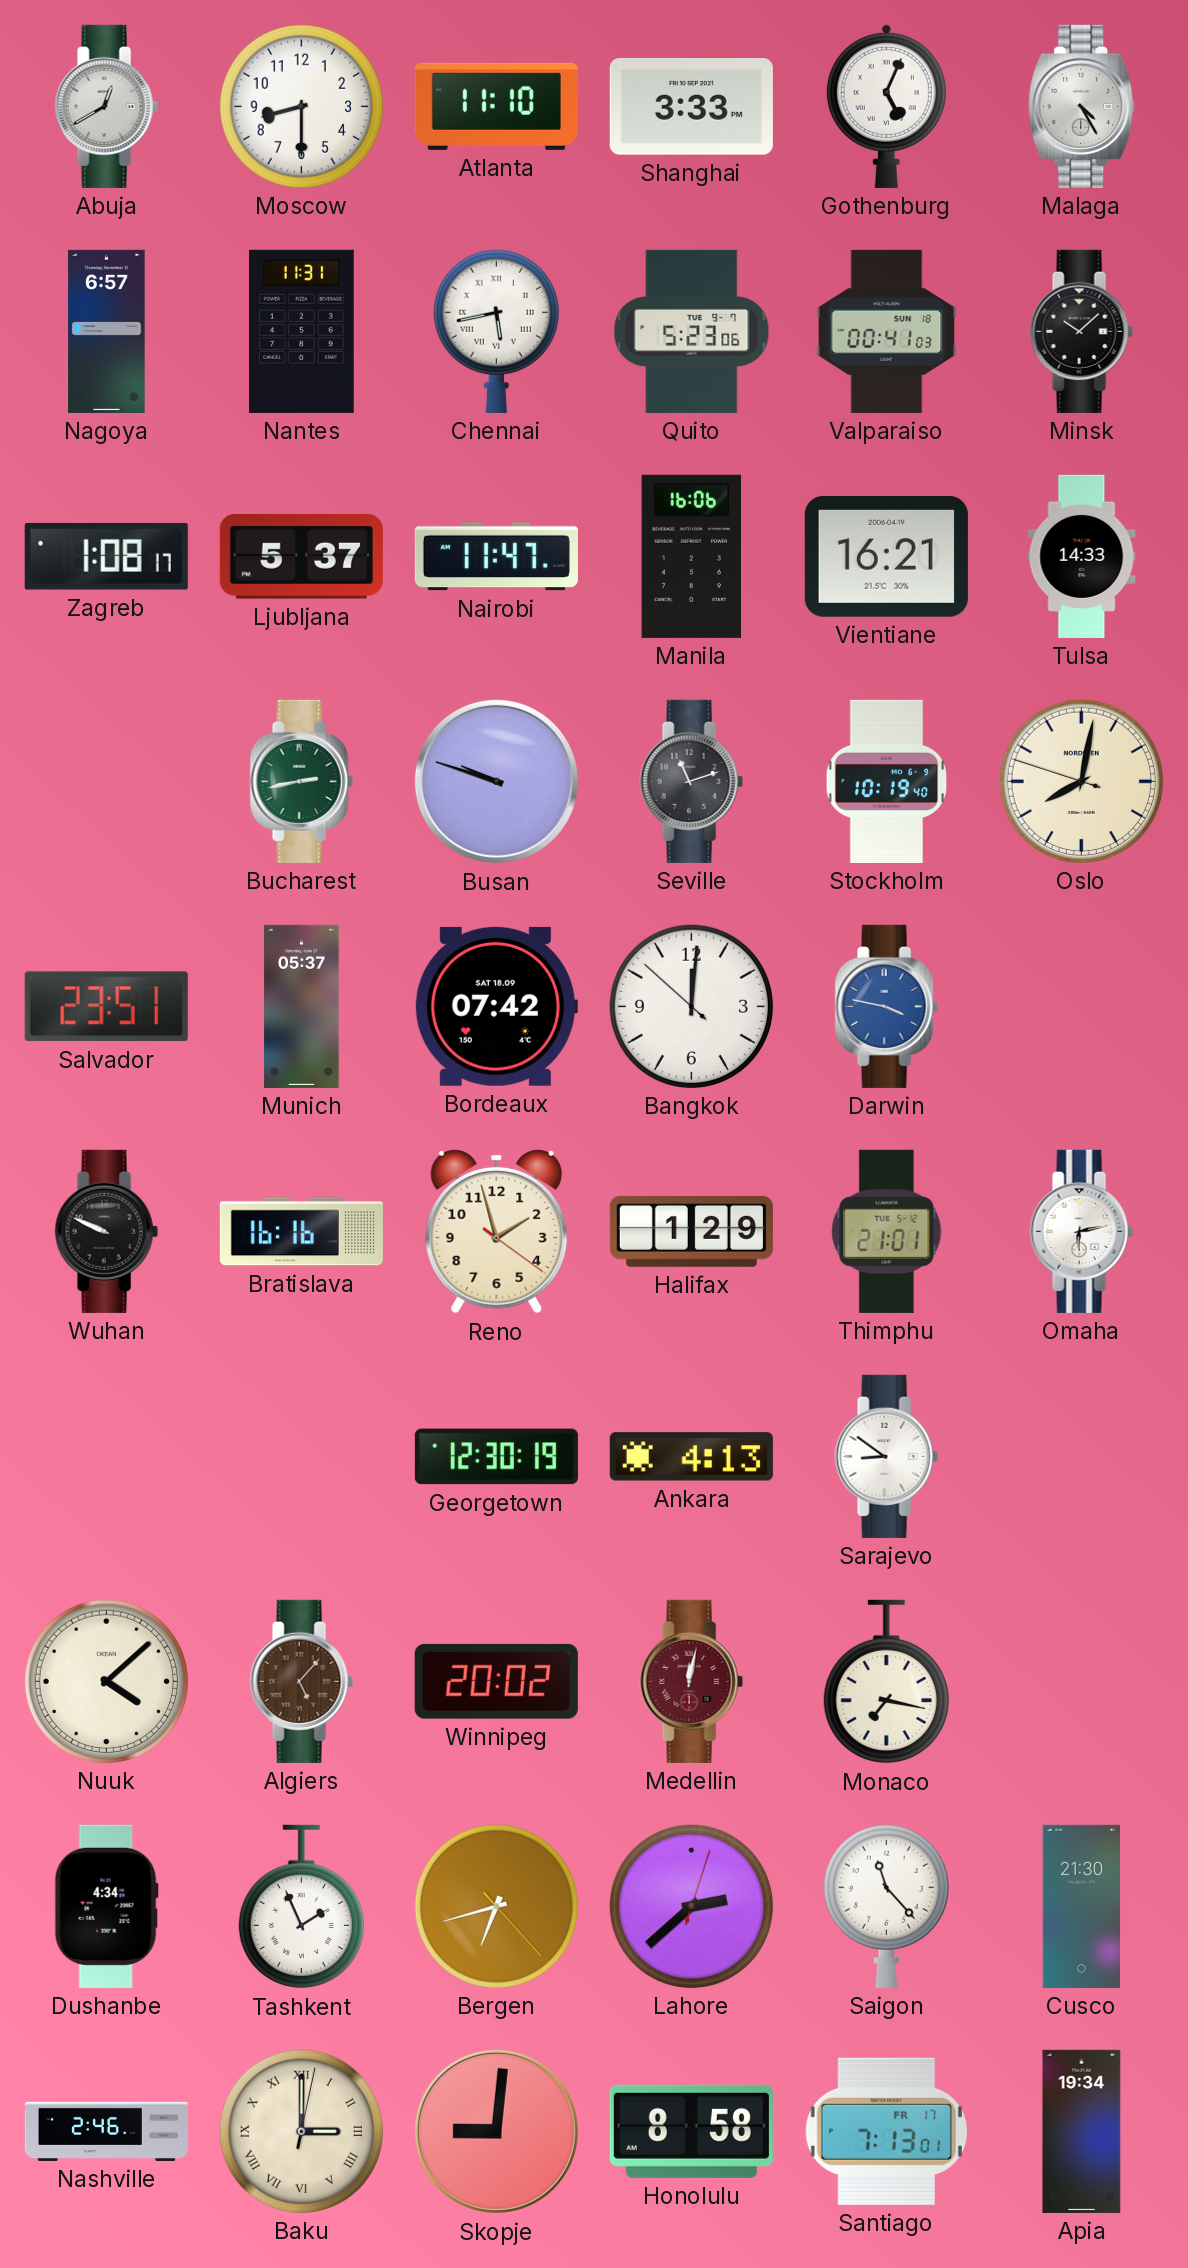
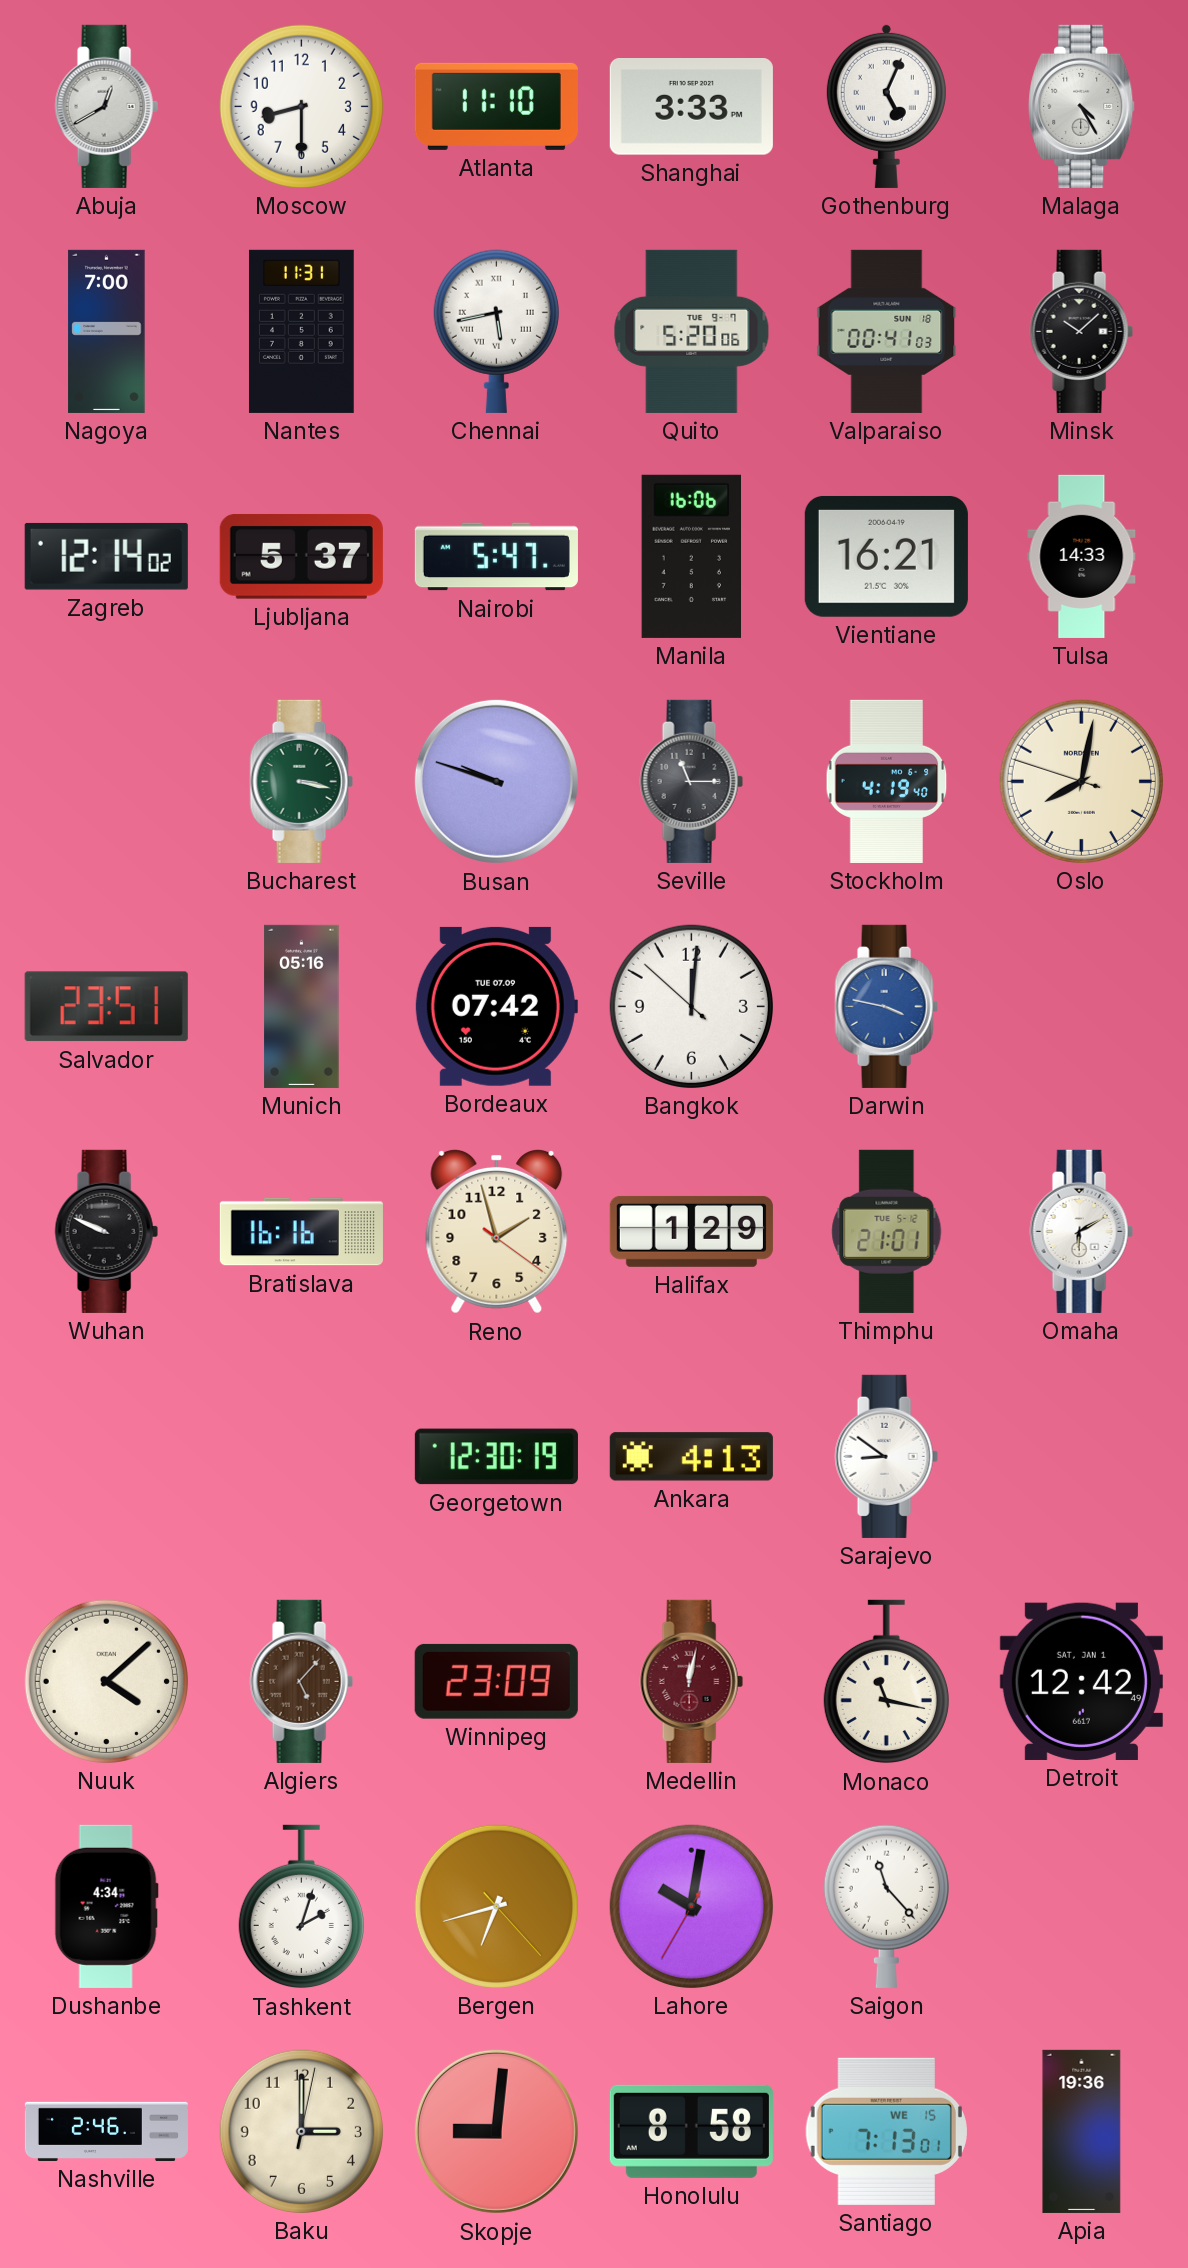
Nagoya: 6:57 -> 7:00
Quito: 5:23 -> 5:20
Zagreb: 1:08 -> 12:14
Nairobi: 11:47 -> 5:47
Bucharest: 2:43 -> 3:17
Seville: 11:12 -> 11:15
Stockholm: 10:19 -> 4:19
Munich: 05:37 -> 05:16
Bordeaux date: SAT 18.09 -> TUE 07.09
Omaha: 6:13 -> 6:10
Winnipeg: 20:02 -> 23:09
Monaco: 7:17 -> 11:17
Detroit: none -> 12:42
Tashkent: 1:56 -> 2:03
Lahore: 2:38 -> 10:01
Cusco: 21:30 -> none
Baku numerals: Roman -> Arabic
Santiago date: FR 17 -> WE 15
Apia: 19:34 -> 19:36
